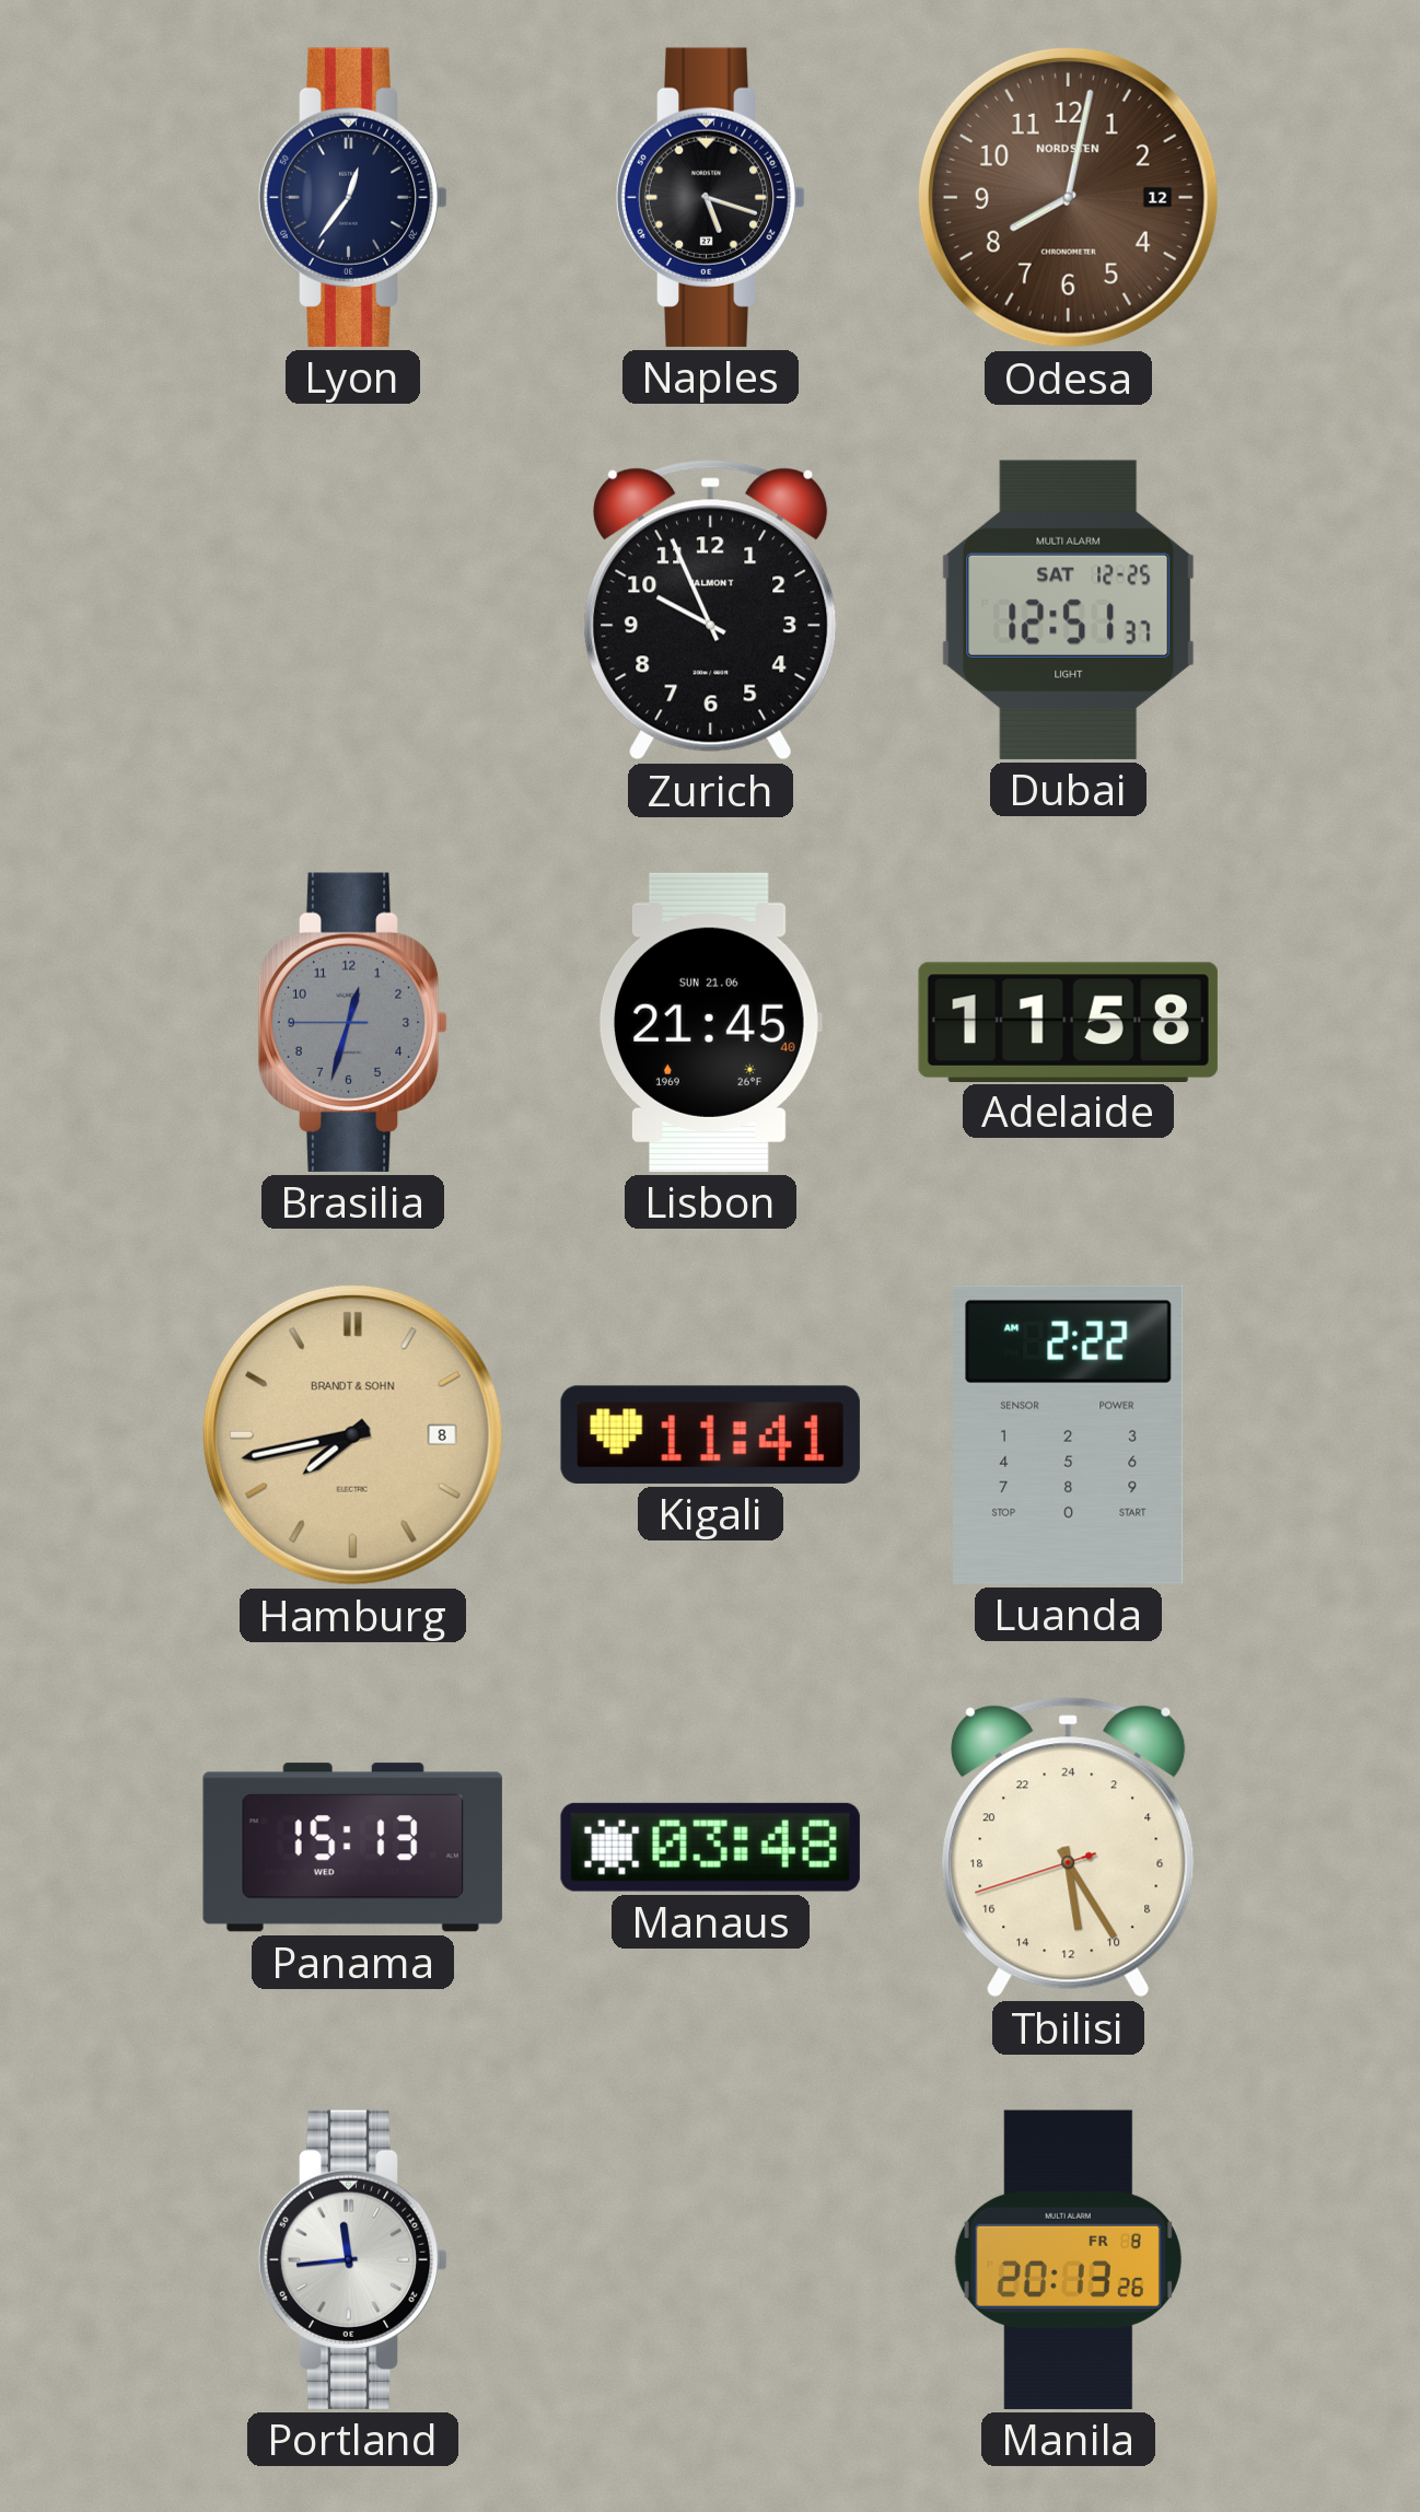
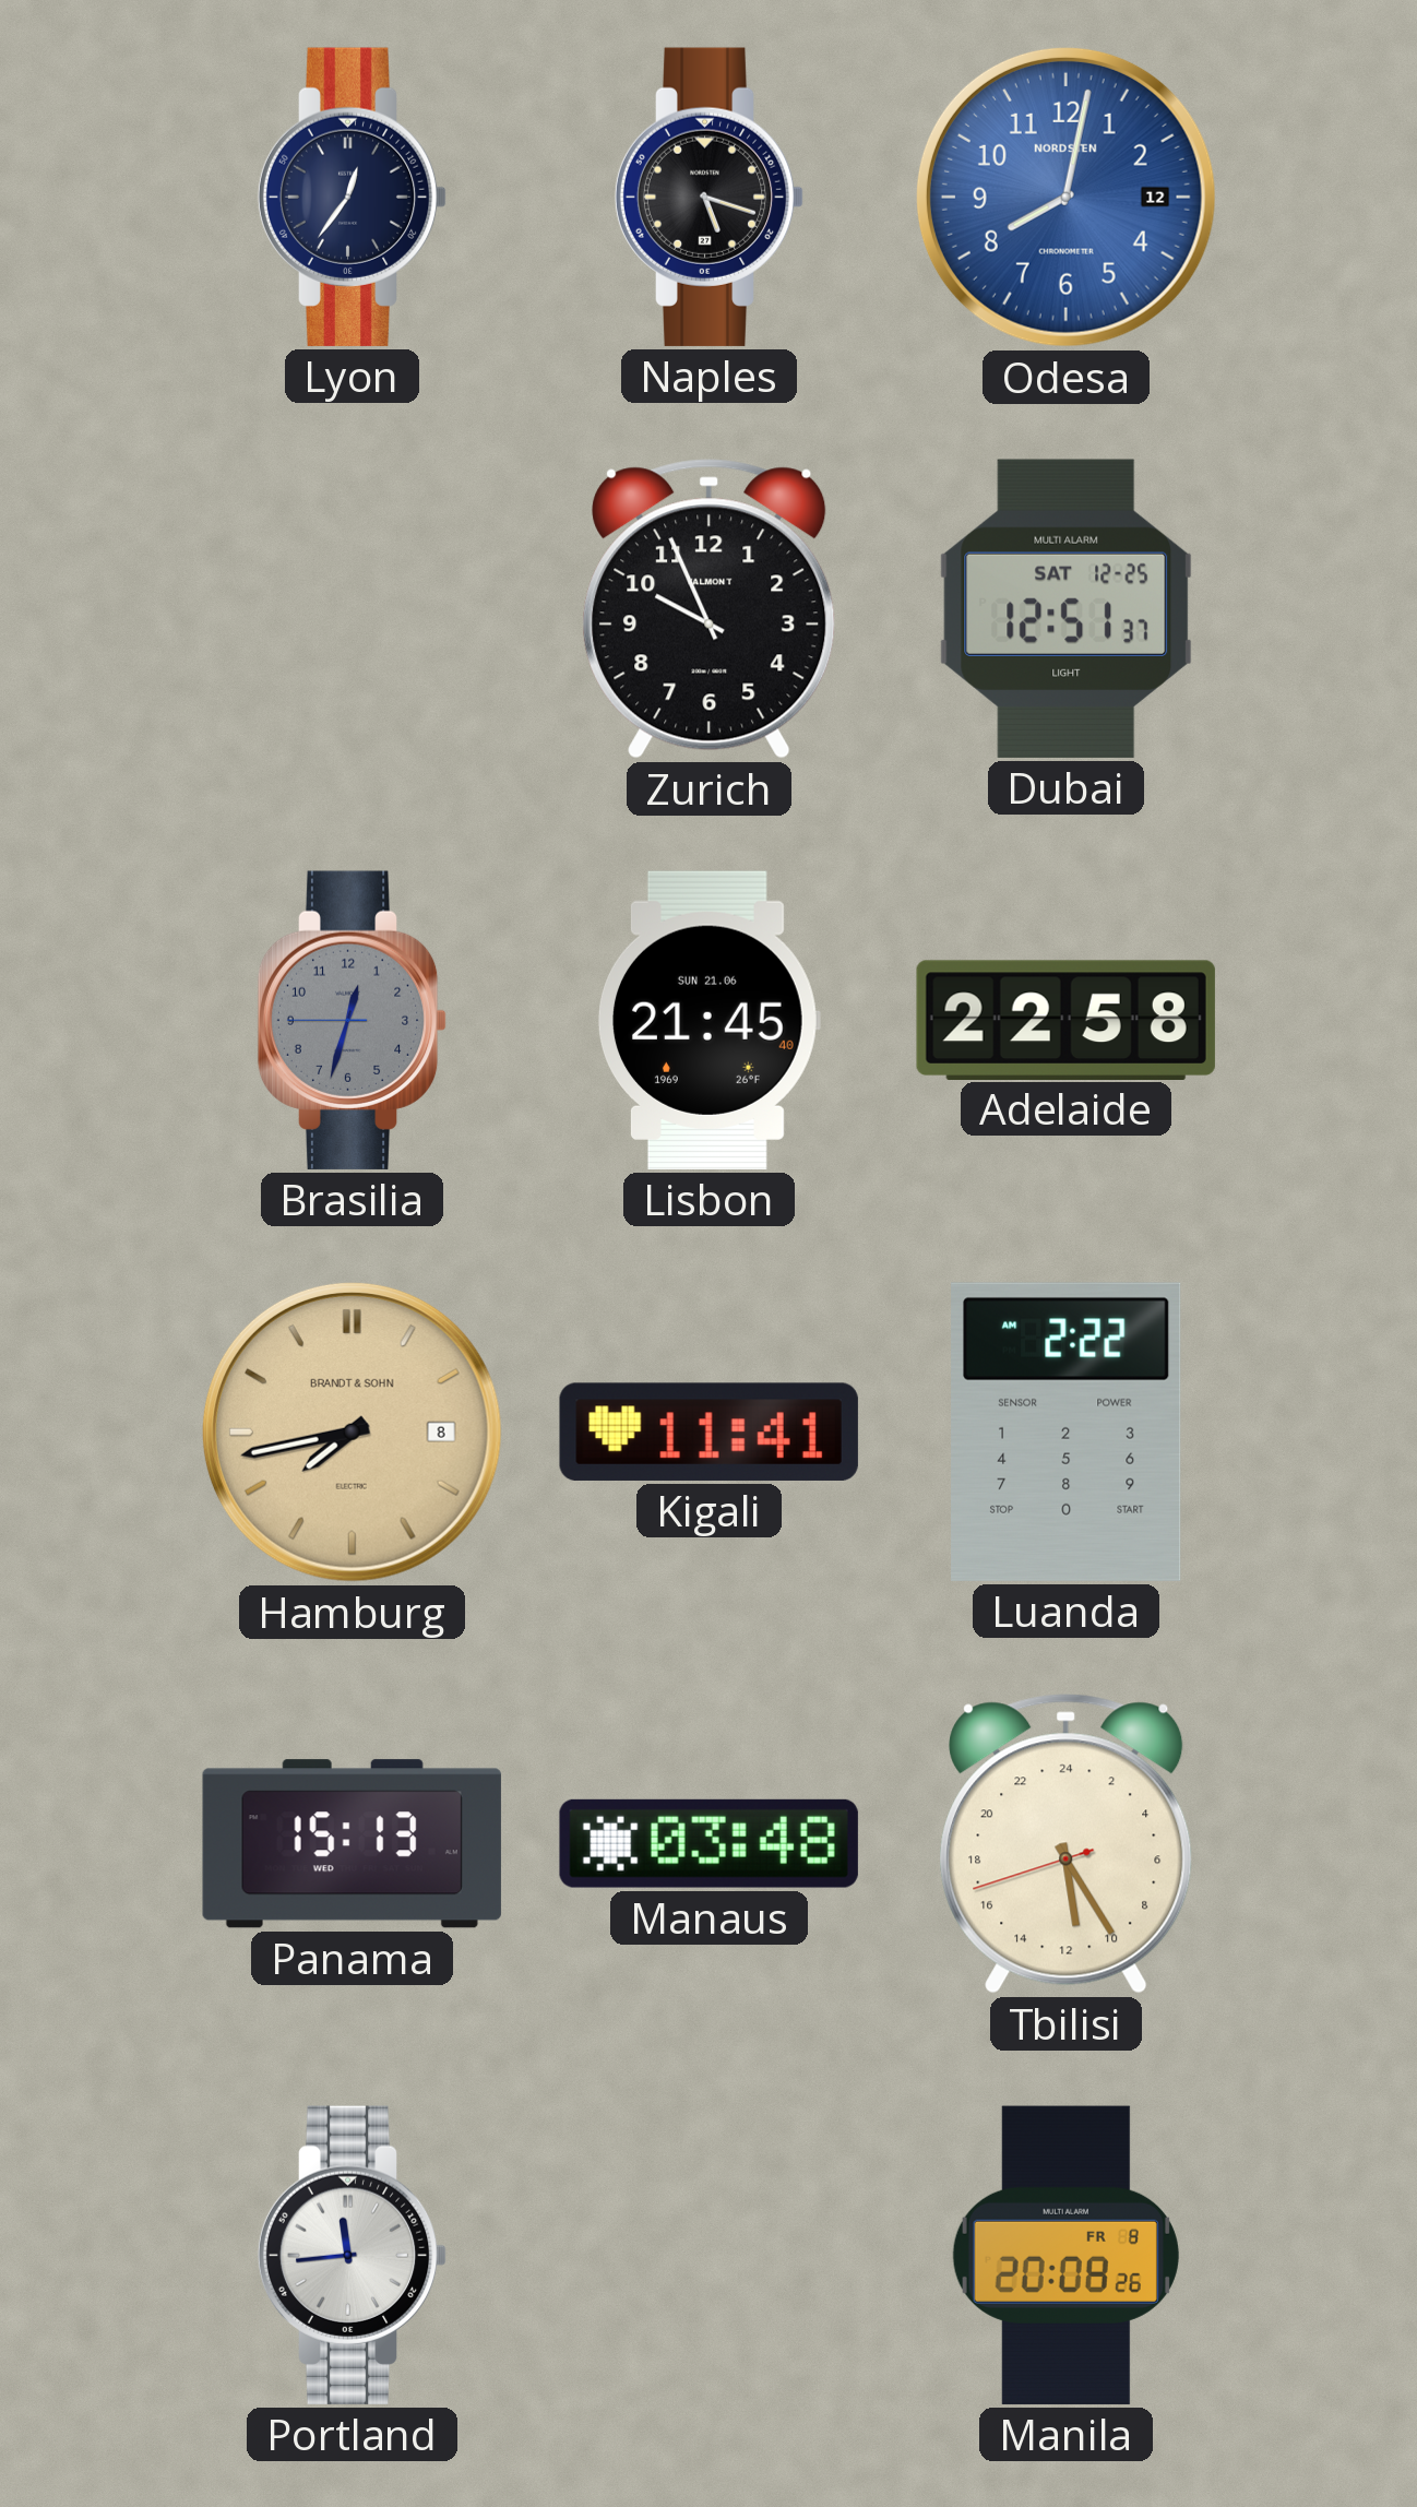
Odesa dial: brown -> blue
Adelaide: 11:58 -> 22:58
Manila: 20:13 -> 20:08
